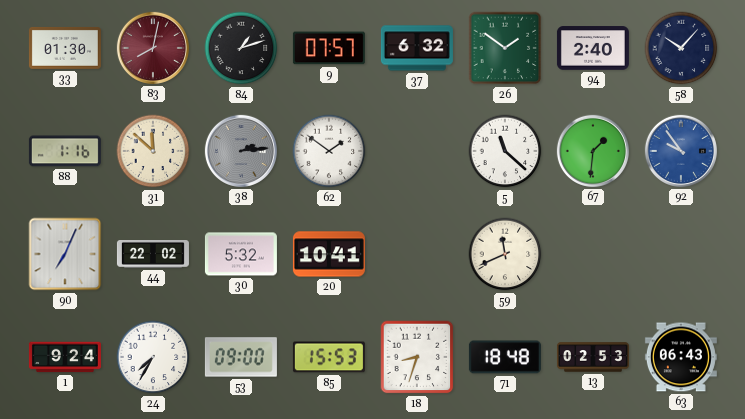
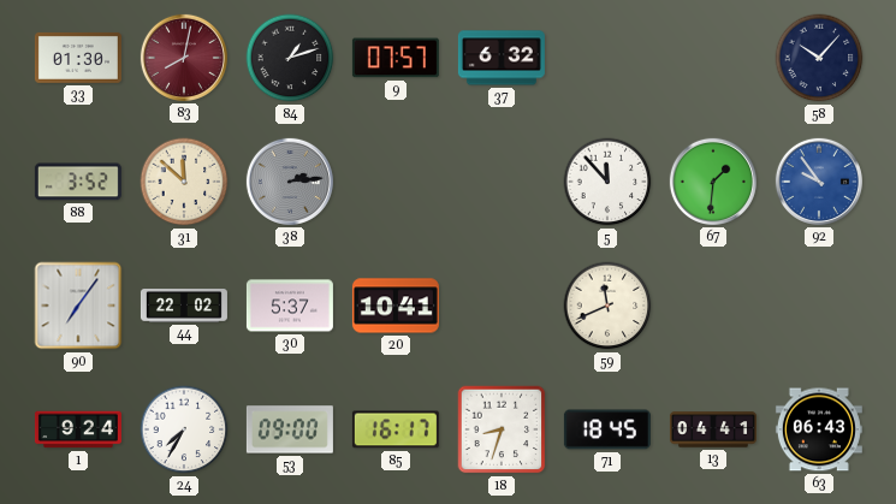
26: 1:51 -> none
94: 2:40 -> none
88: 1:16 -> 3:52
62: 1:51 -> none
5: 11:22 -> 11:53
90: 7:04 -> 7:06
30: 5:32 -> 5:37
85: 15:53 -> 16:17
71: 18:48 -> 18:45
13: 02:53 -> 04:41
